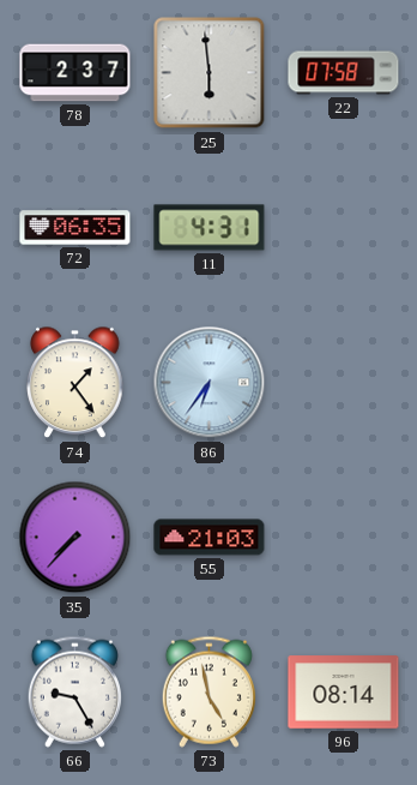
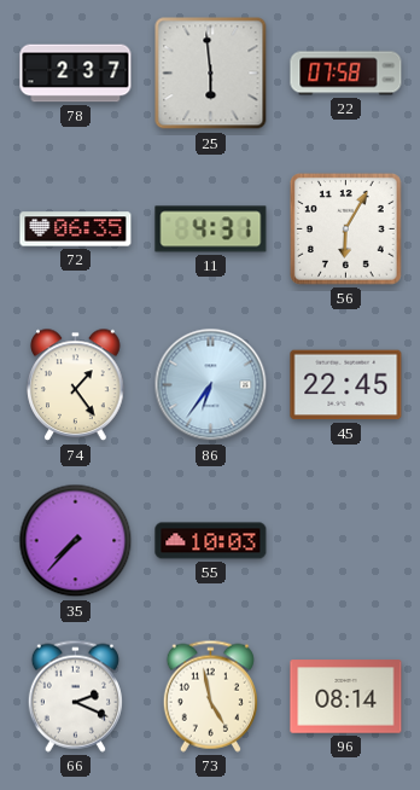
56: none -> 6:05
45: none -> 22:45
55: 21:03 -> 10:03
66: 9:25 -> 2:19
